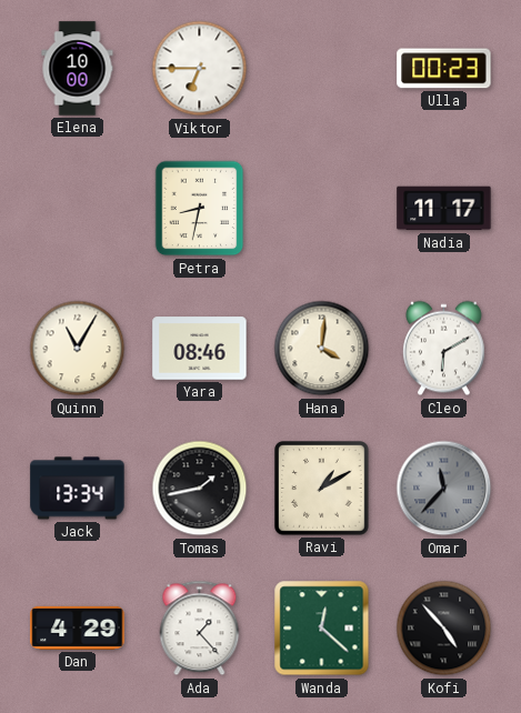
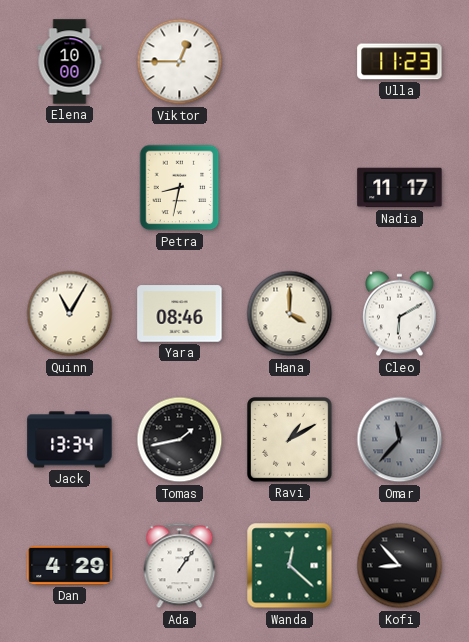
Viktor: 6:45 -> 12:45
Ulla: 00:23 -> 11:23
Hana: 4:01 -> 4:00
Ada: 1:23 -> 1:06
Kofi: 4:53 -> 8:53
